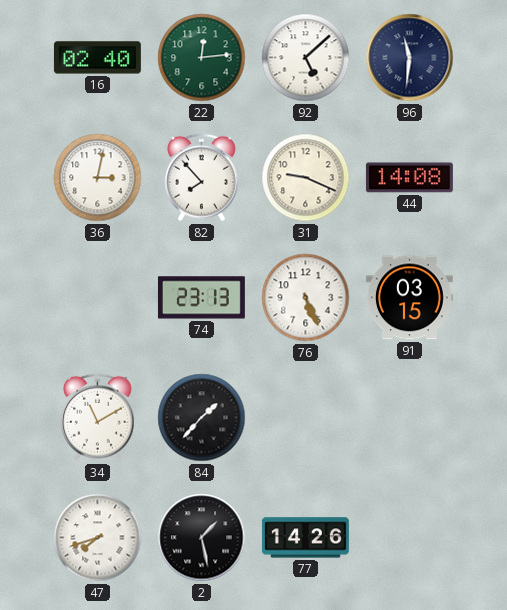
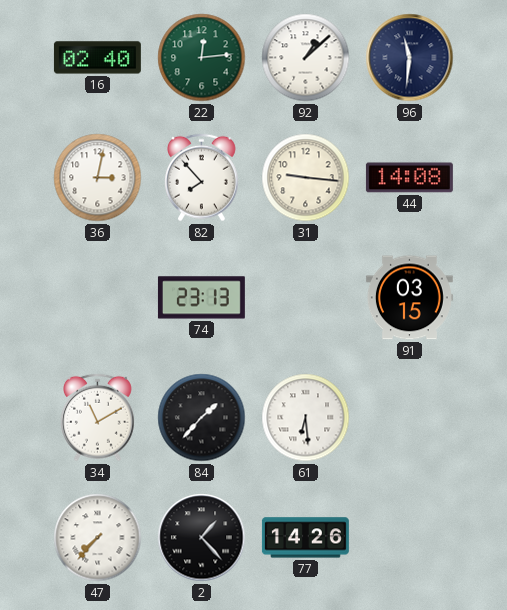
92: 5:08 -> 1:08
31: 9:19 -> 9:16
76: 5:26 -> none
61: none -> 6:29
47: 7:42 -> 7:37
2: 1:28 -> 1:23
